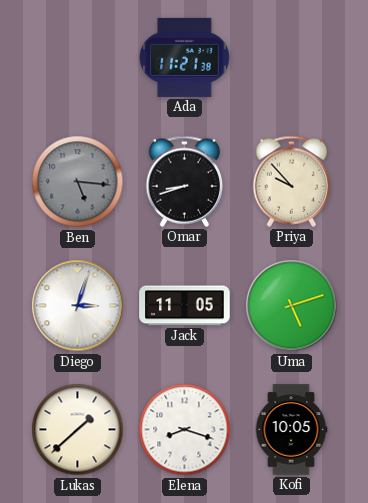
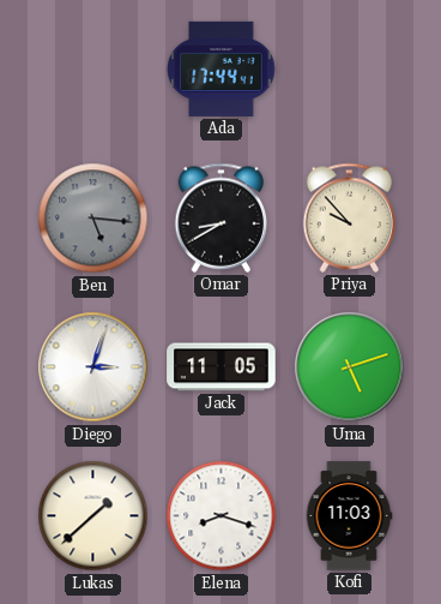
Ada: 11:21 -> 17:44
Omar: 8:42 -> 8:40
Kofi: 10:05 -> 11:03
